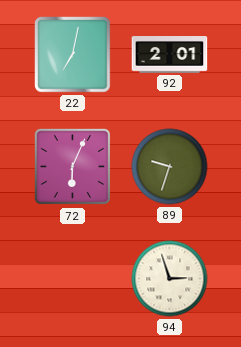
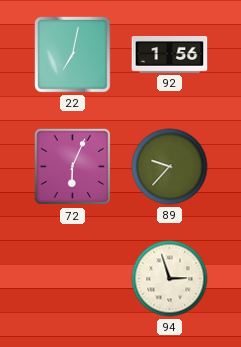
92: 2:01 -> 1:56
89: 9:33 -> 9:37
